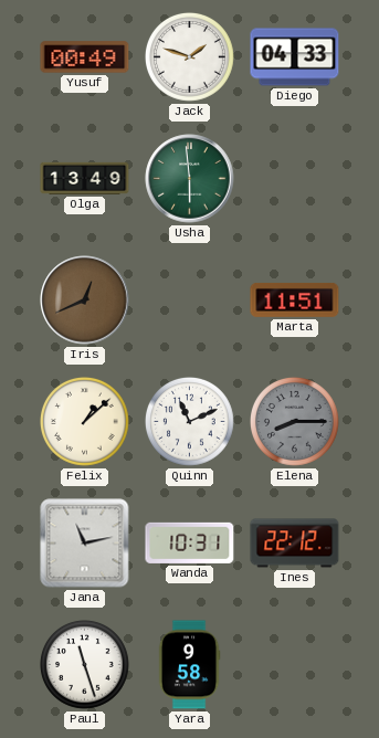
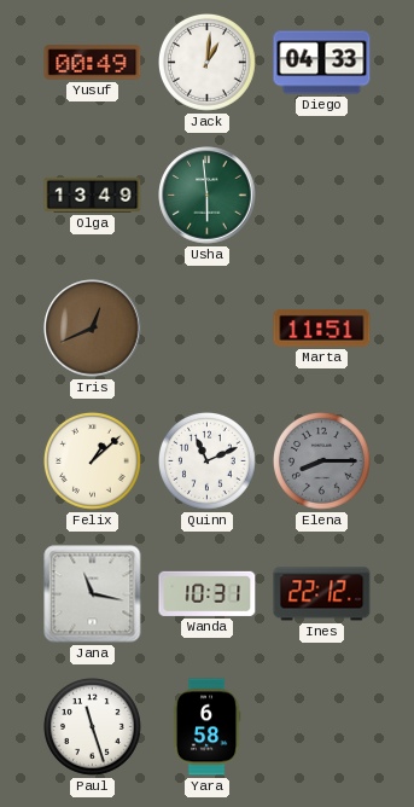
Jack: 1:48 -> 1:01
Jana: 11:13 -> 11:17
Yara: 9:58 -> 6:58
